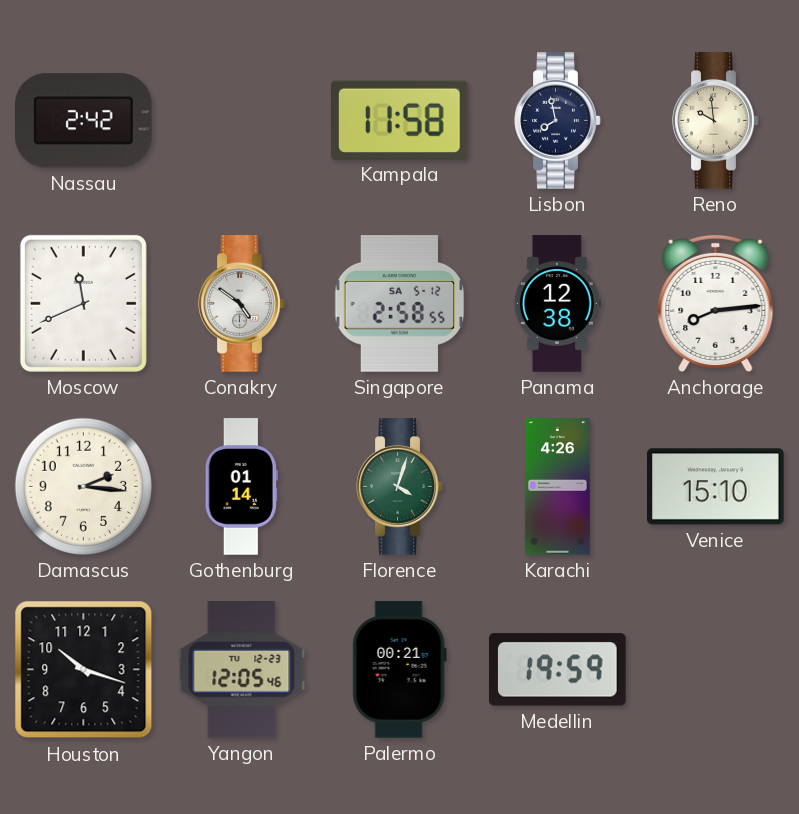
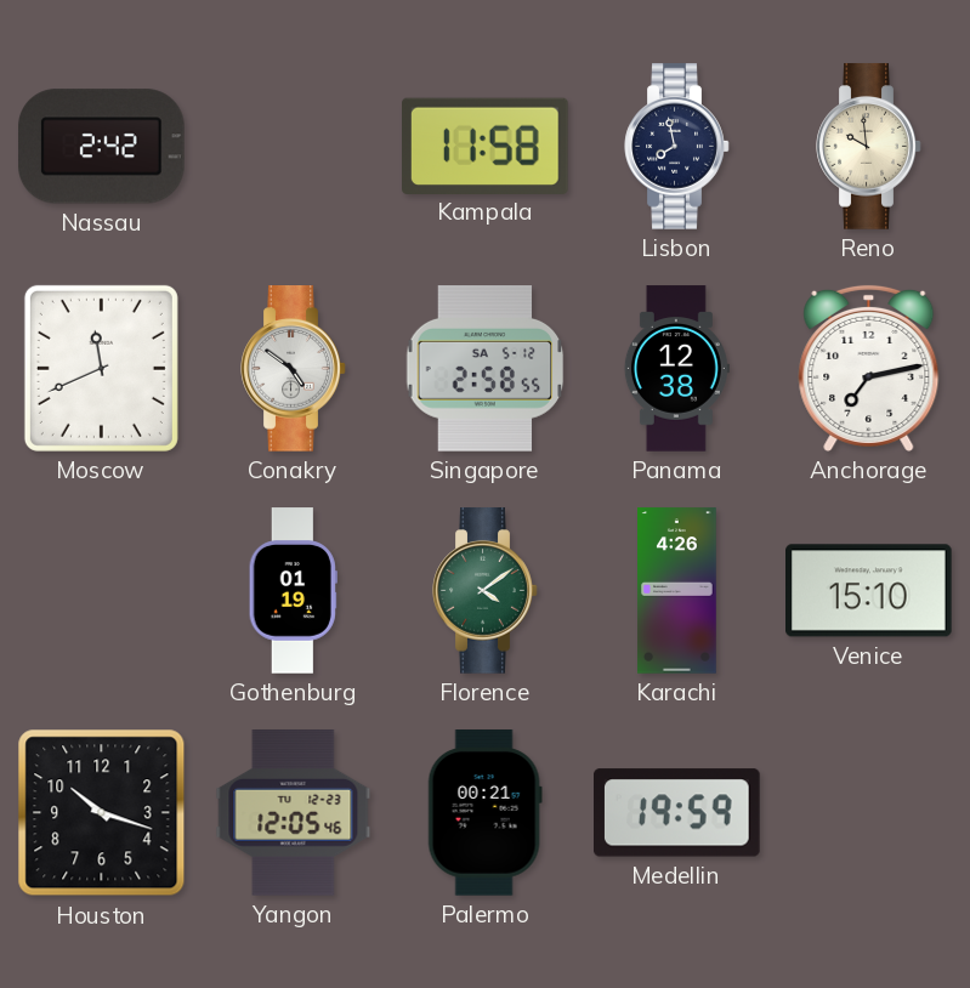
Anchorage: 8:14 -> 7:13
Damascus: 2:16 -> none
Gothenburg: 01:14 -> 01:19
Florence: 4:03 -> 4:09
